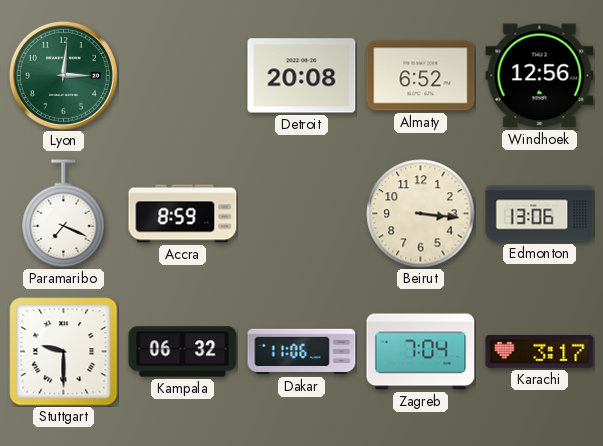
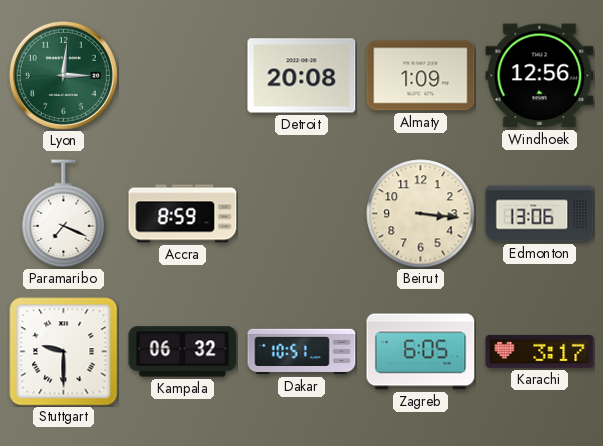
Almaty: 6:52 -> 1:09
Dakar: 11:06 -> 10:51
Zagreb: 7:04 -> 6:05
